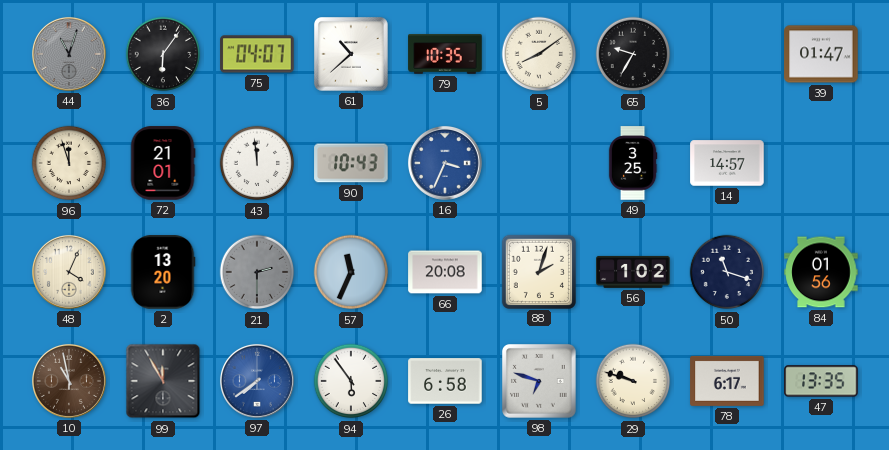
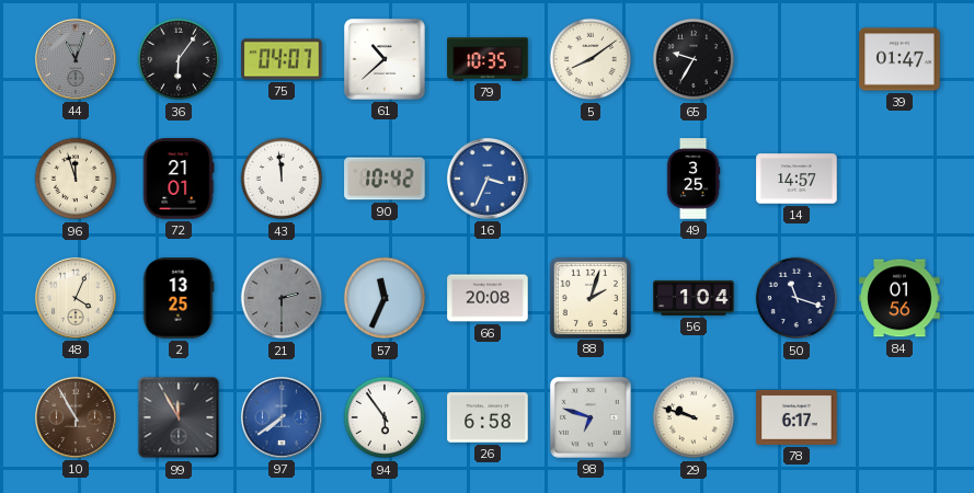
90: 10:43 -> 10:42
2: 13:20 -> 13:25
56: 1:02 -> 1:04
10: 10:58 -> 10:55
47: 13:35 -> none
